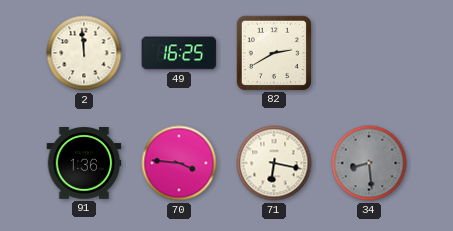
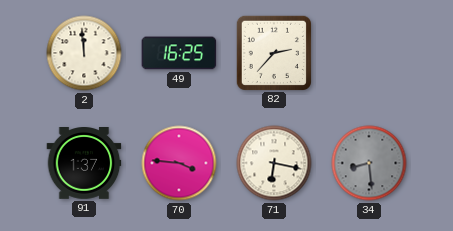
82: 2:40 -> 2:37
91: 1:36 -> 1:37
